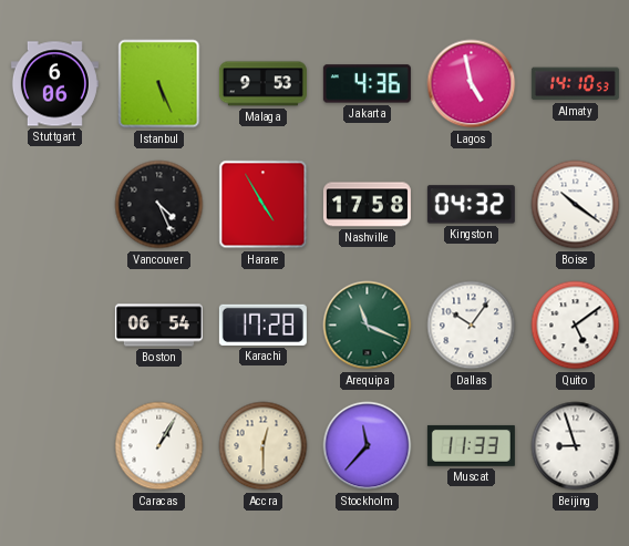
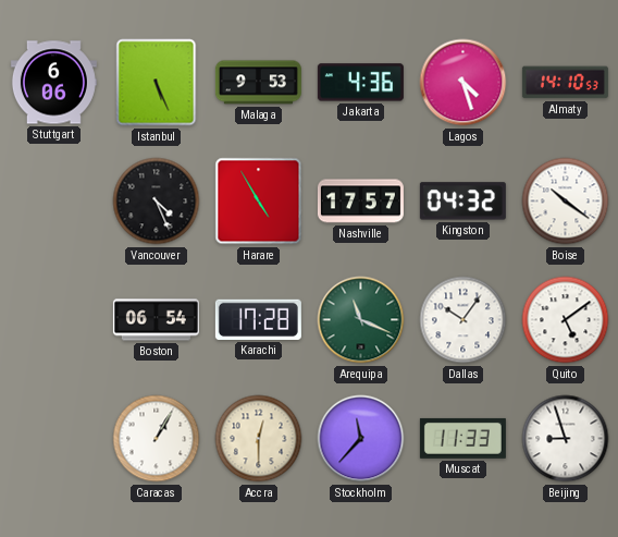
Lagos: 4:58 -> 4:27
Nashville: 17:58 -> 17:57
